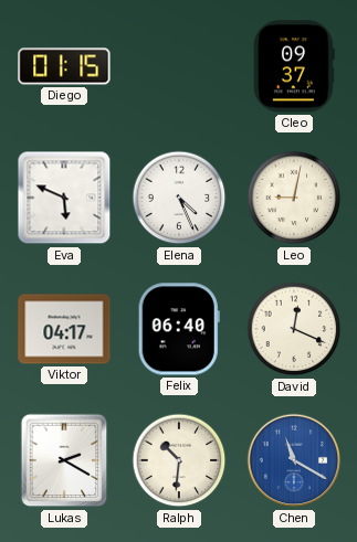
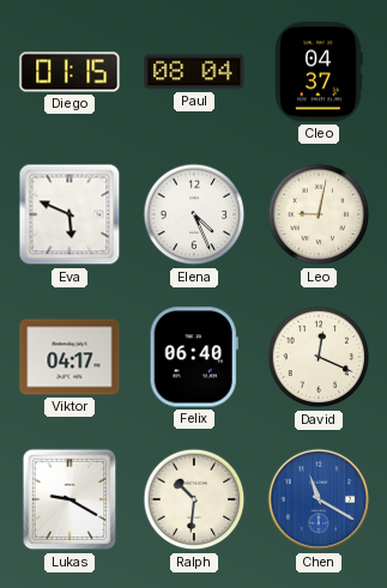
Paul: none -> 08:04
Cleo: 09:37 -> 04:37
Lukas: 2:20 -> 9:20
